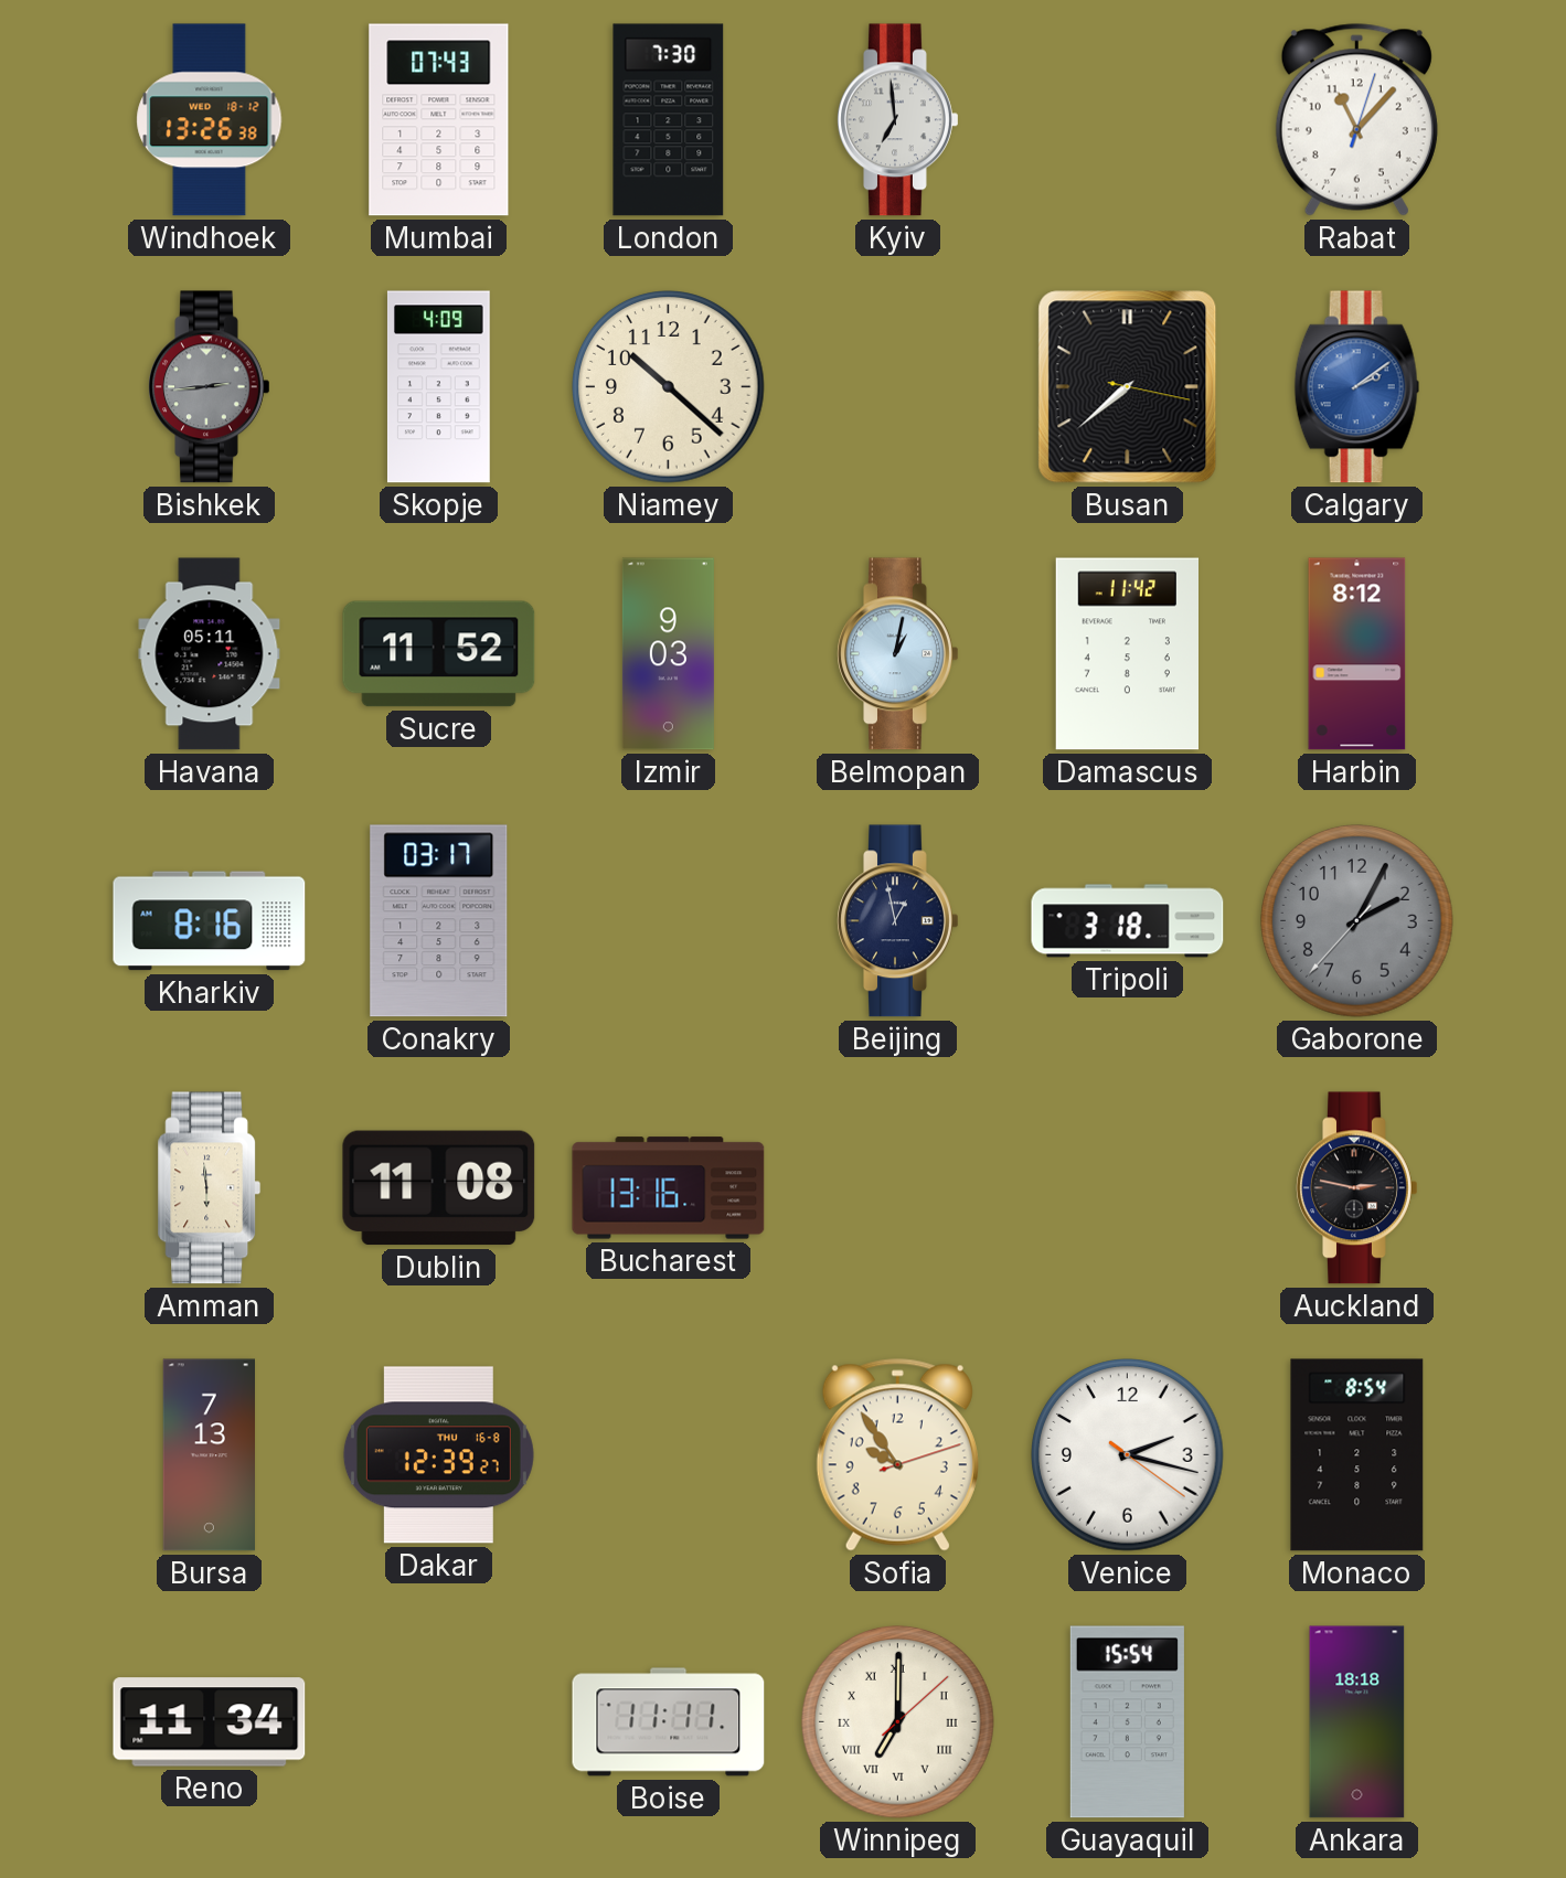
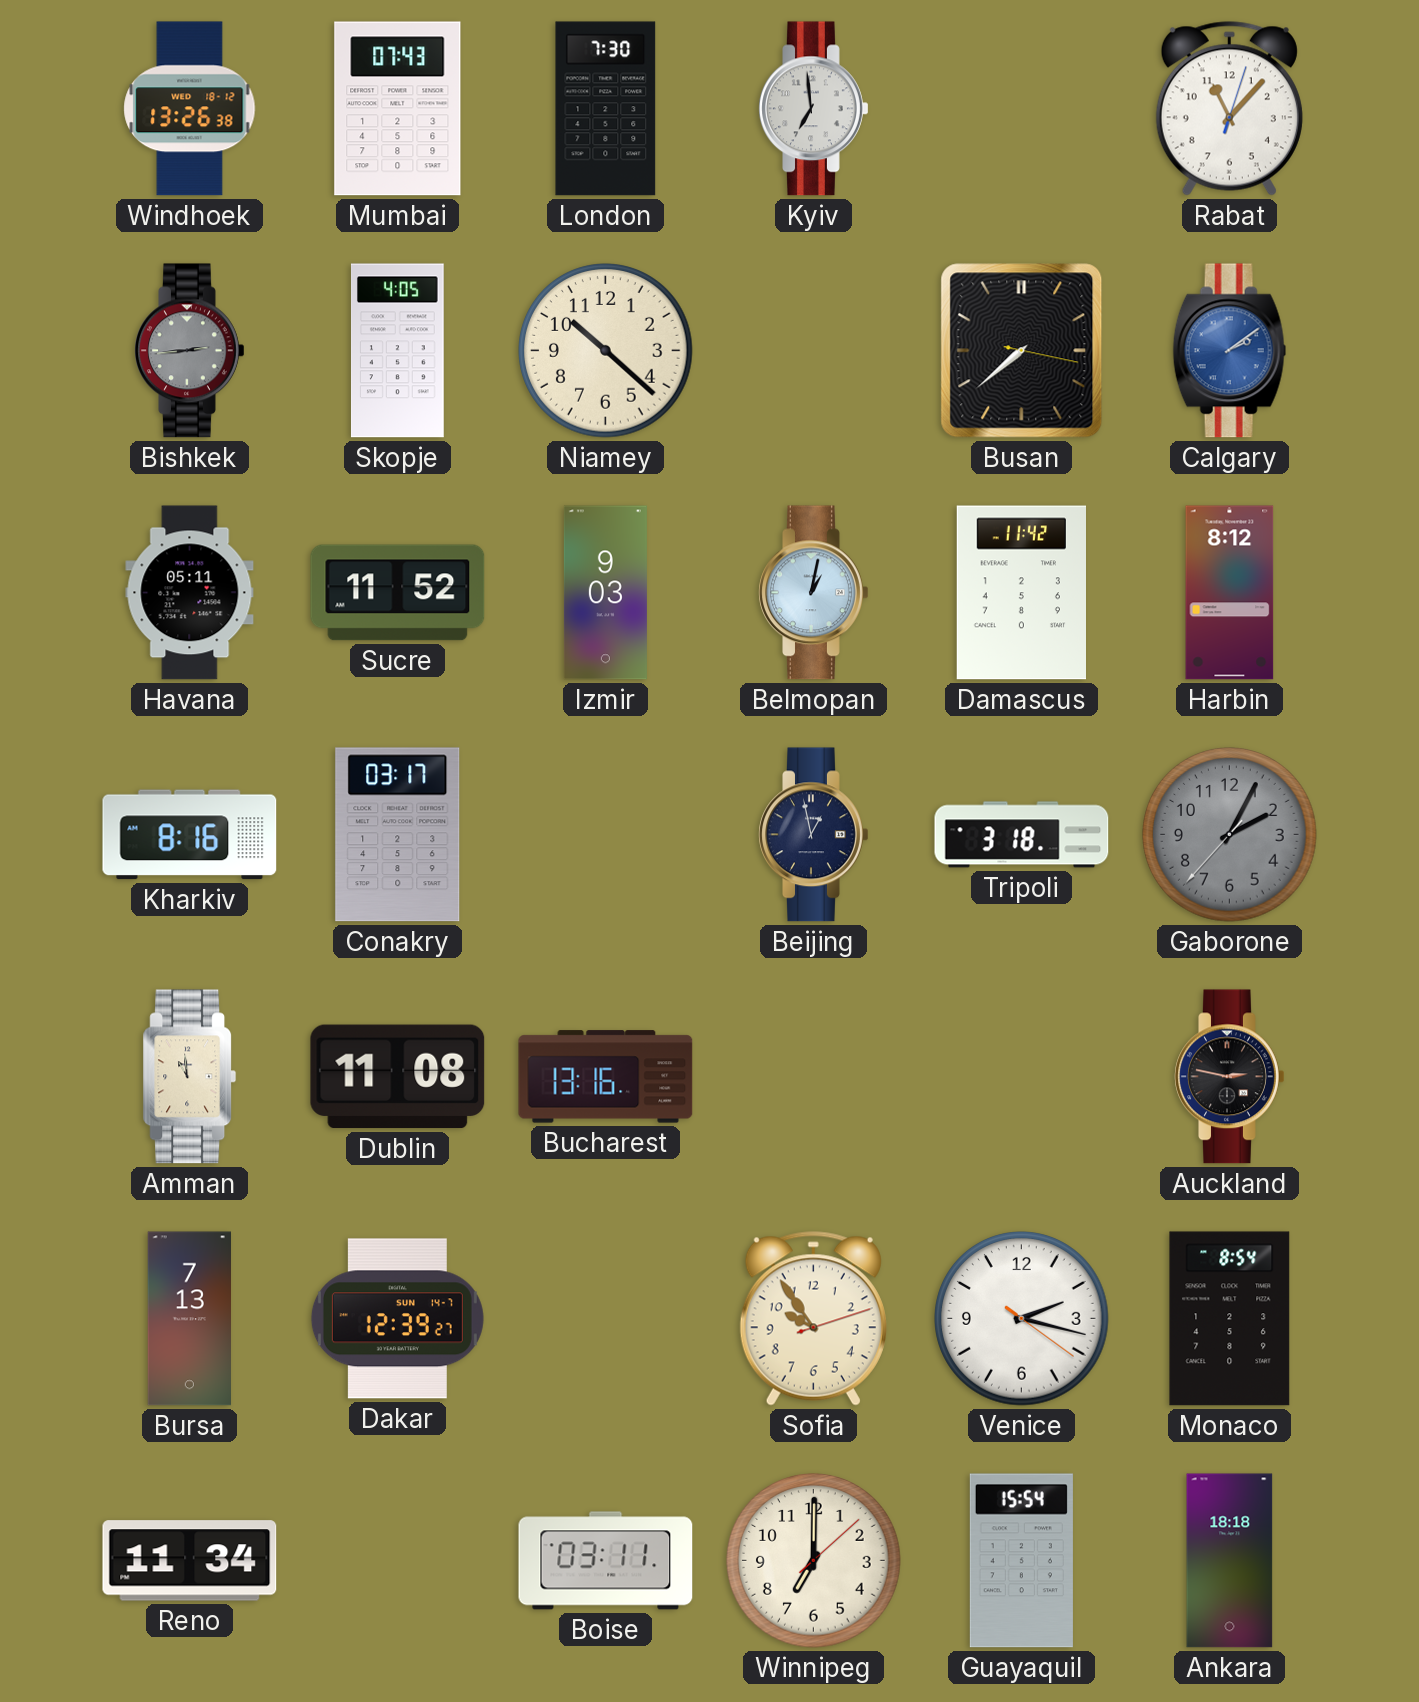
Skopje: 4:09 -> 4:05
Amman: 5:59 -> 10:59
Dakar date: THU 16-8 -> SUN 14-7
Boise: 11:11 -> 03:11
Winnipeg numerals: Roman -> Arabic
